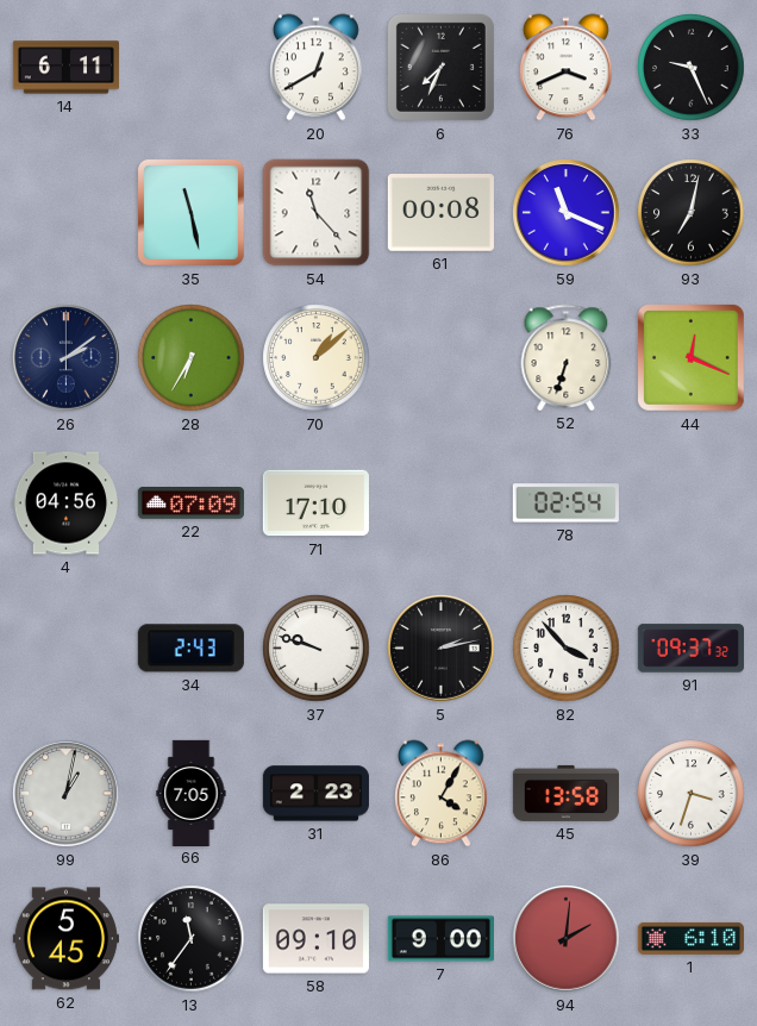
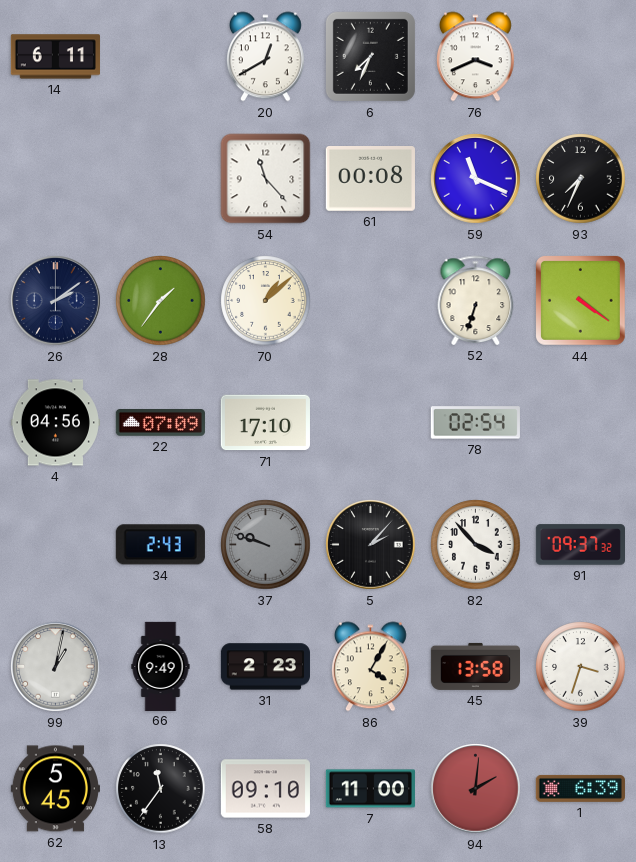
33: 9:26 -> none
35: 11:28 -> none
93: 7:02 -> 7:34
28: 6:35 -> 1:36
44: 12:19 -> 4:21
37 dial: white -> grey
5: 2:13 -> 2:07
66: 7:05 -> 9:49
7: 9:00 -> 11:00
1: 6:10 -> 6:39
